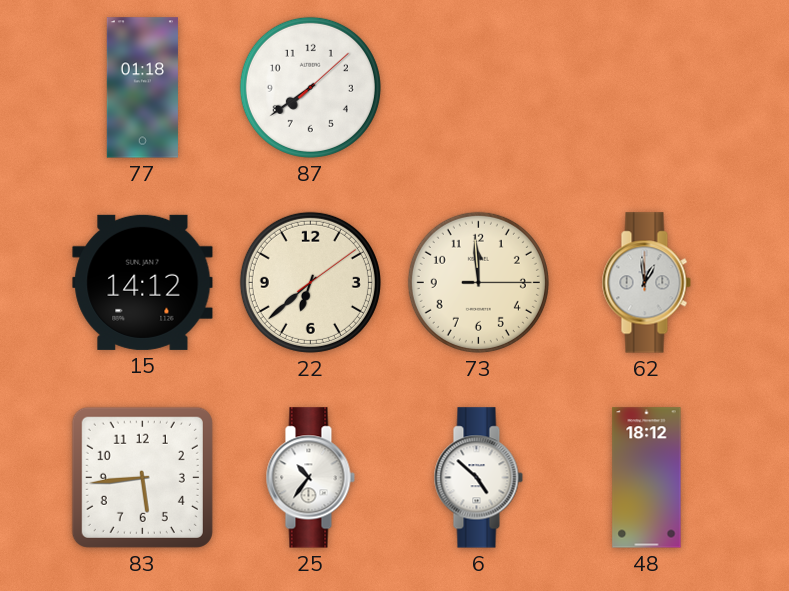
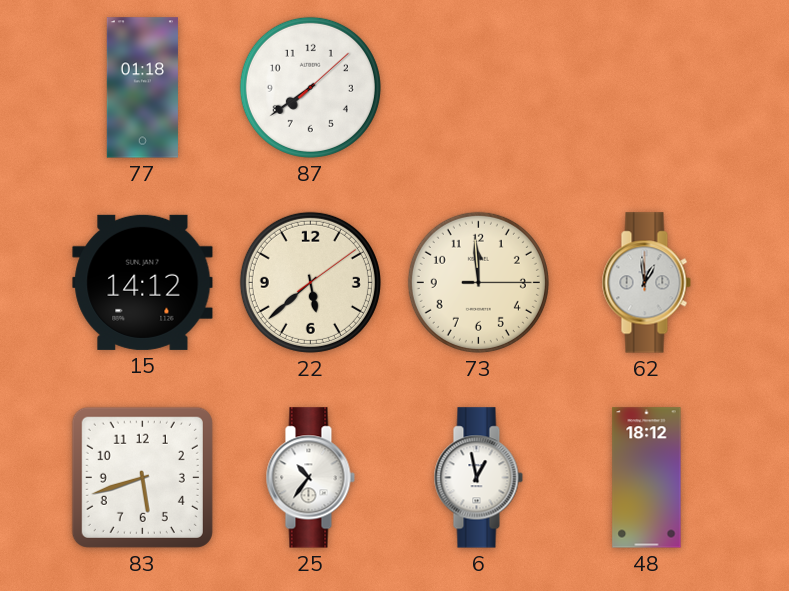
22: 6:38 -> 5:38
83: 5:44 -> 5:42
6: 4:52 -> 12:58
